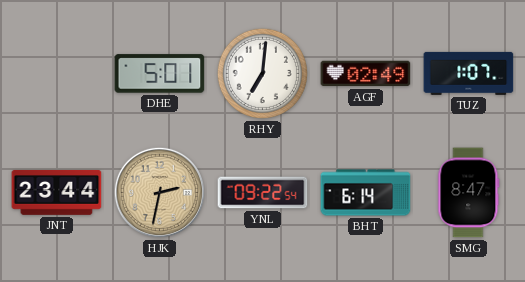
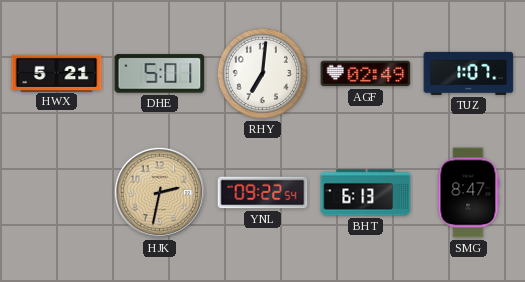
HWX: none -> 5:21
JNT: 23:44 -> none
BHT: 6:14 -> 6:13
